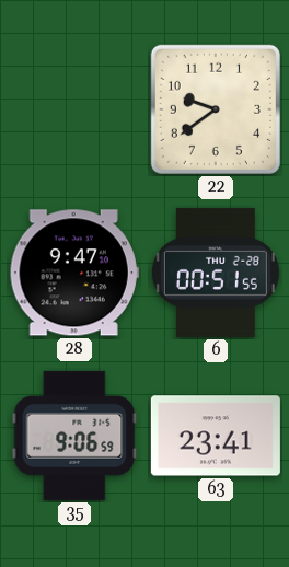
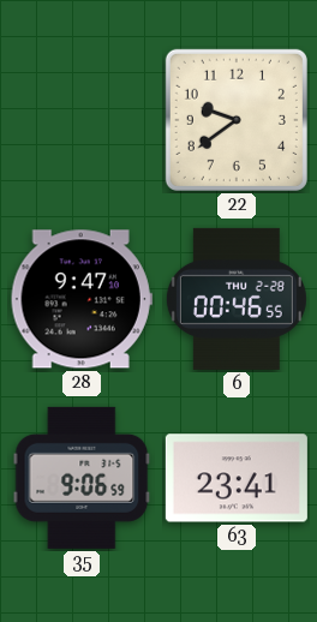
6: 00:51 -> 00:46
